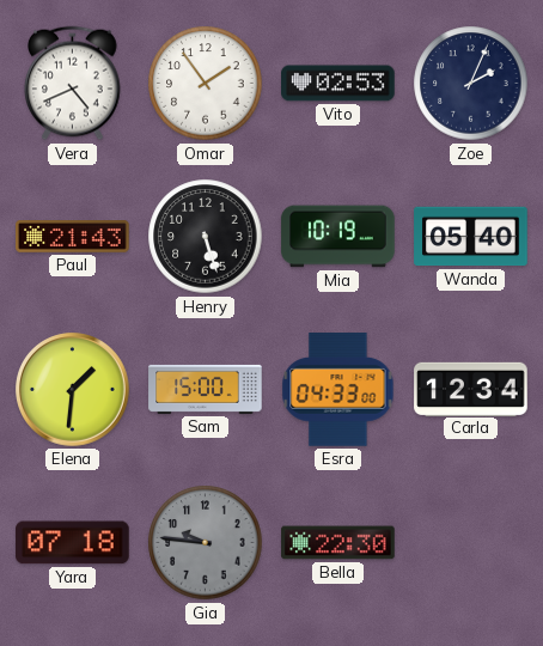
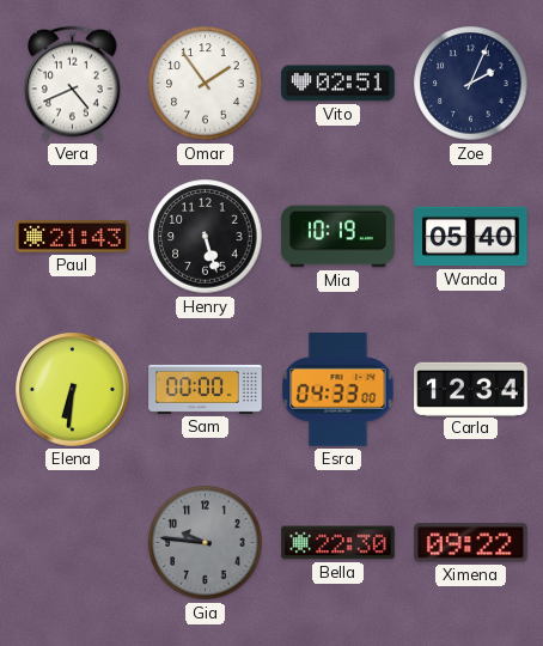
Vito: 02:53 -> 02:51
Elena: 1:31 -> 6:31
Sam: 15:00 -> 00:00
Yara: 07:18 -> none
Ximena: none -> 09:22
